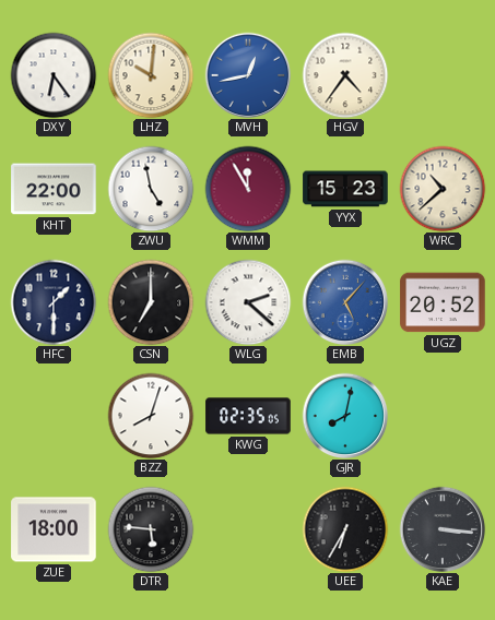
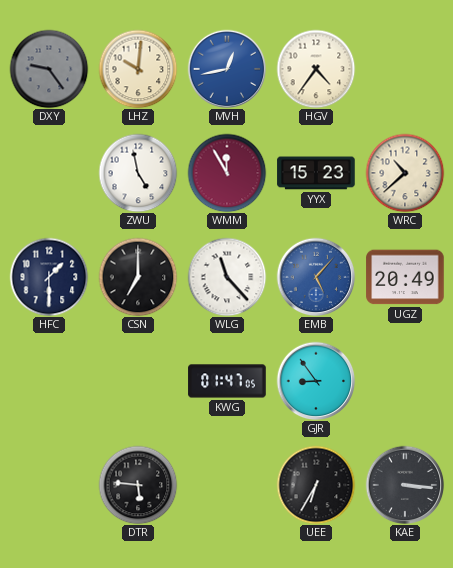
DXY: 6:24 -> 9:24
DXY dial: white -> grey
KHT: 22:00 -> none
WLG: 2:22 -> 11:23
UGZ: 20:52 -> 20:49
BZZ: 8:03 -> none
KWG: 02:35 -> 01:47
GJR: 8:02 -> 8:54
ZUE: 18:00 -> none
